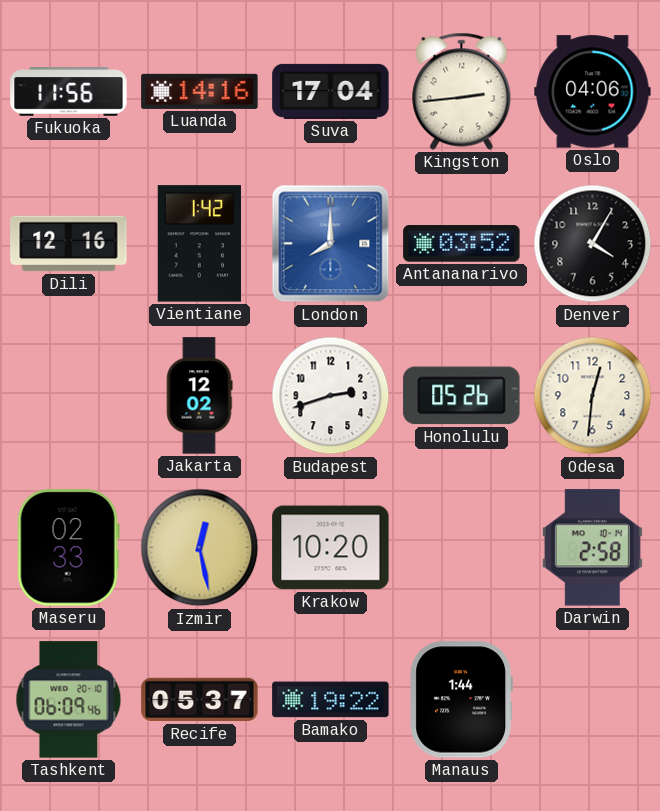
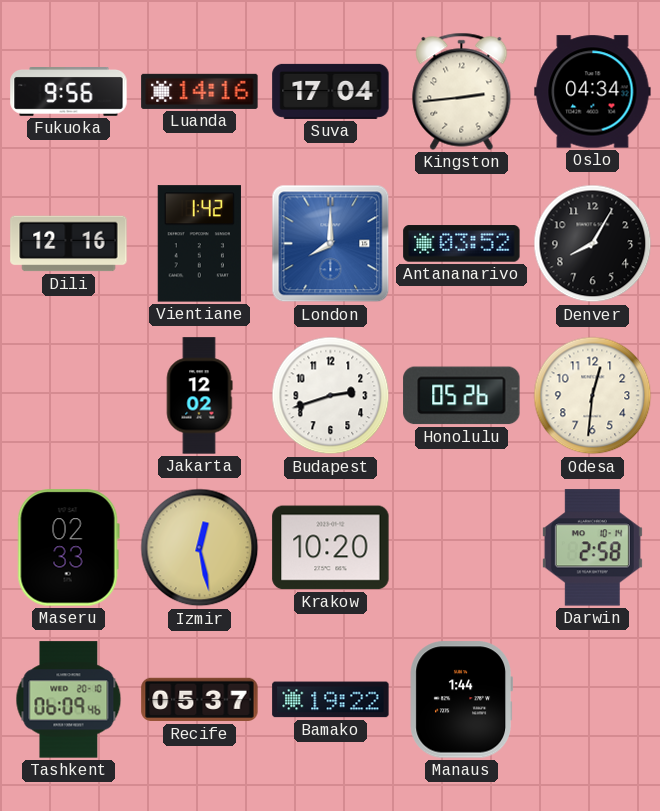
Fukuoka: 11:56 -> 9:56
Oslo: 04:06 -> 04:34
Denver: 4:05 -> 8:05
